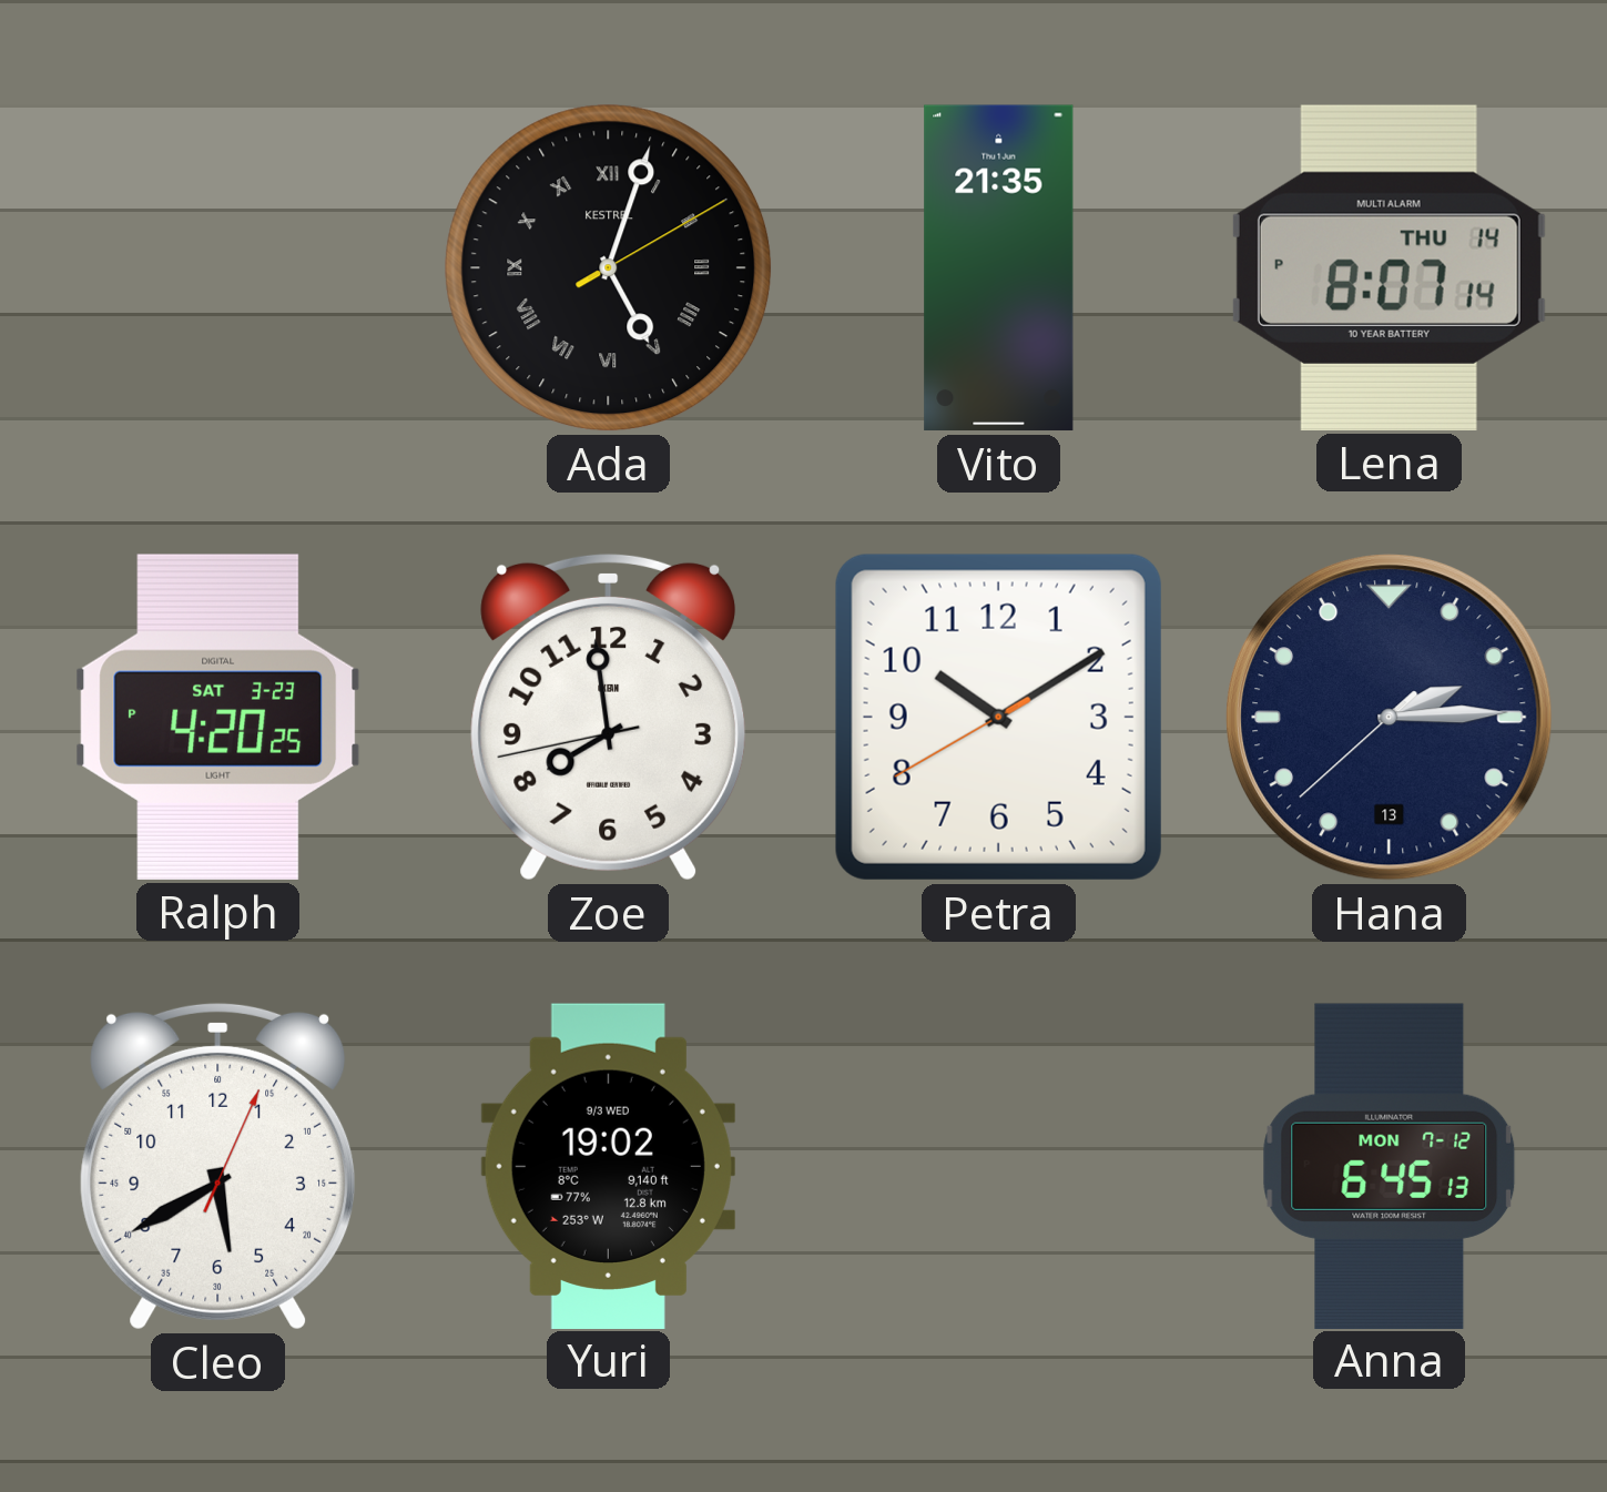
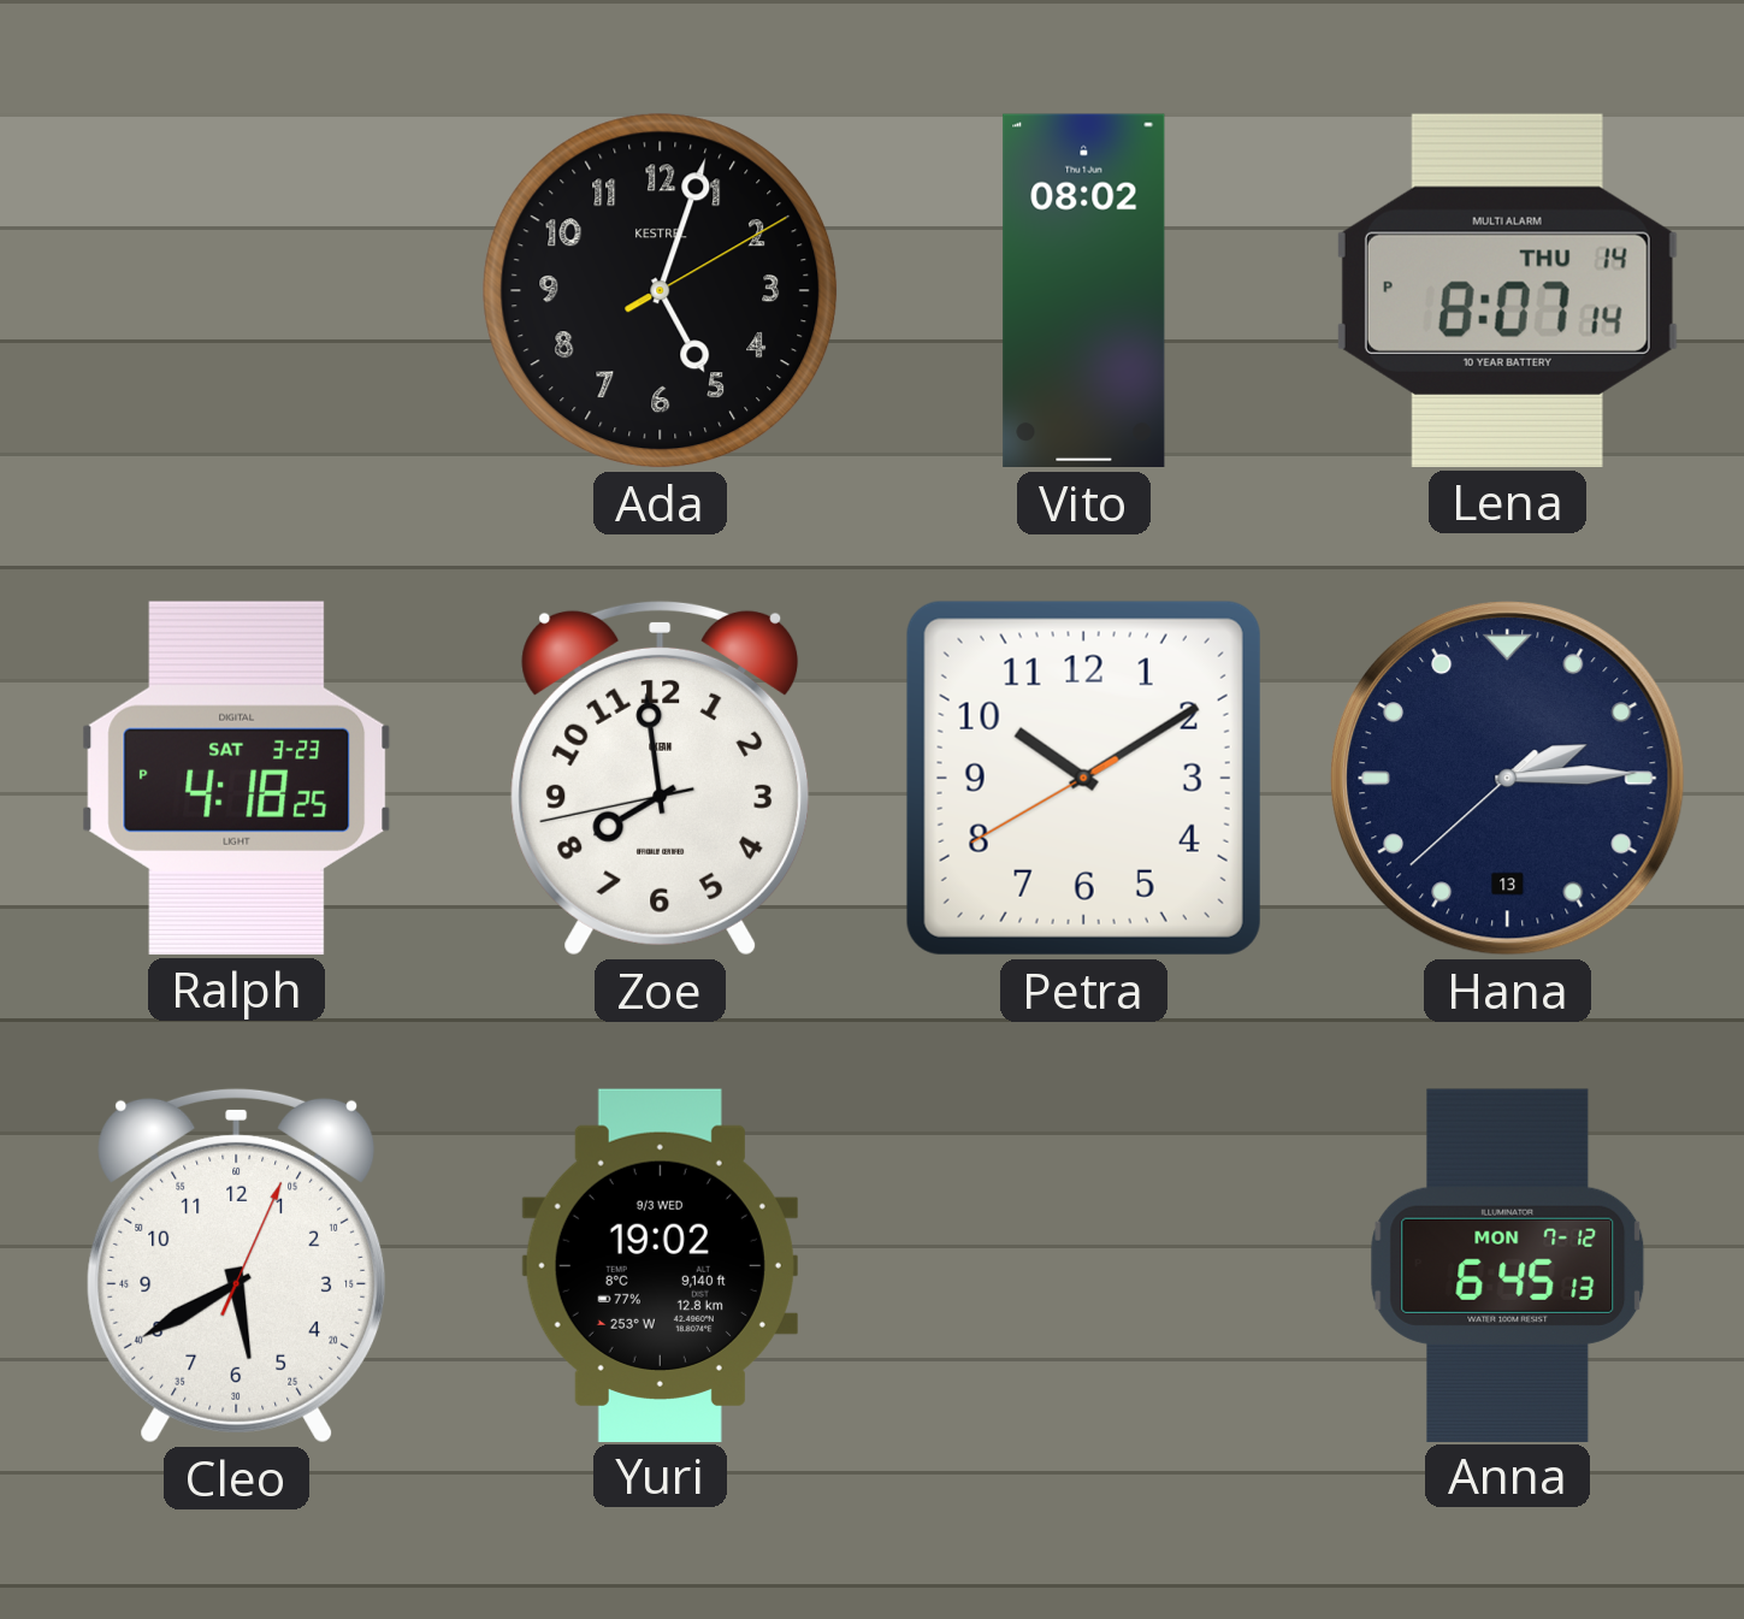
Ada numerals: Roman -> Arabic
Vito: 21:35 -> 08:02
Ralph: 4:20 -> 4:18
